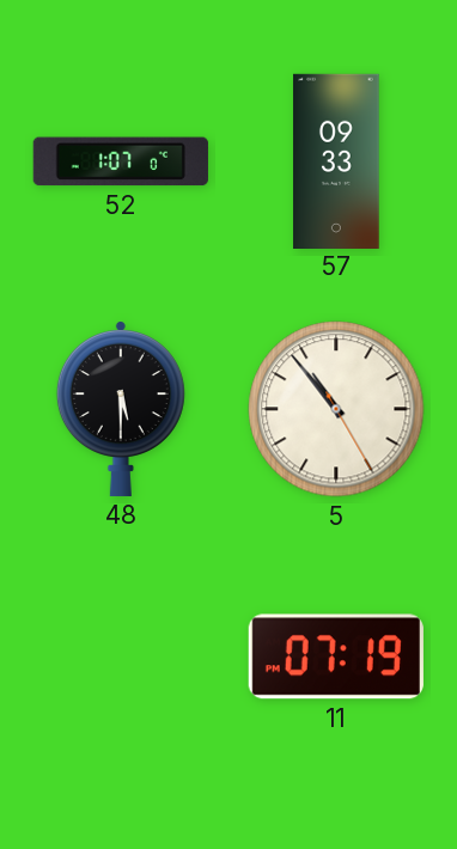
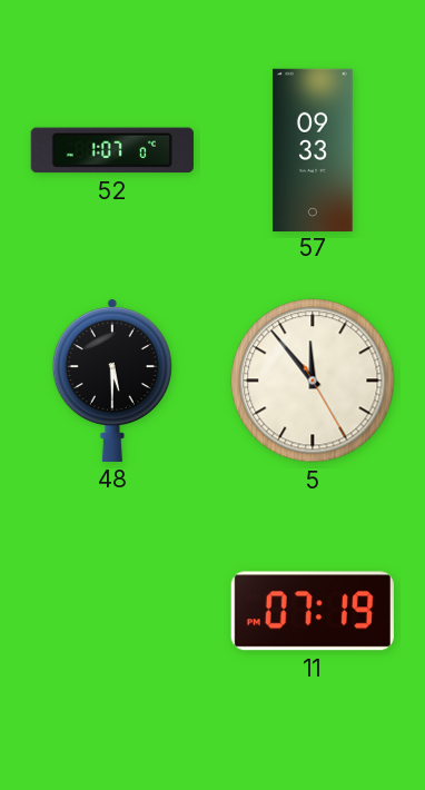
5: 10:53 -> 11:53
